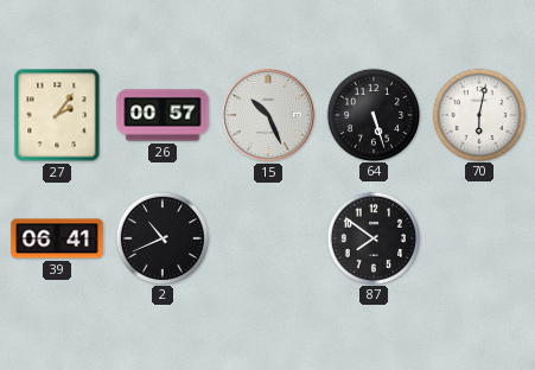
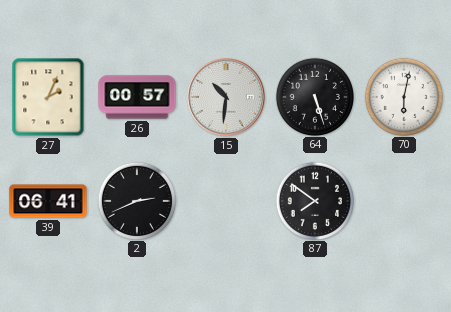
27: 2:06 -> 2:04
15: 10:26 -> 10:31
2: 10:41 -> 2:41
